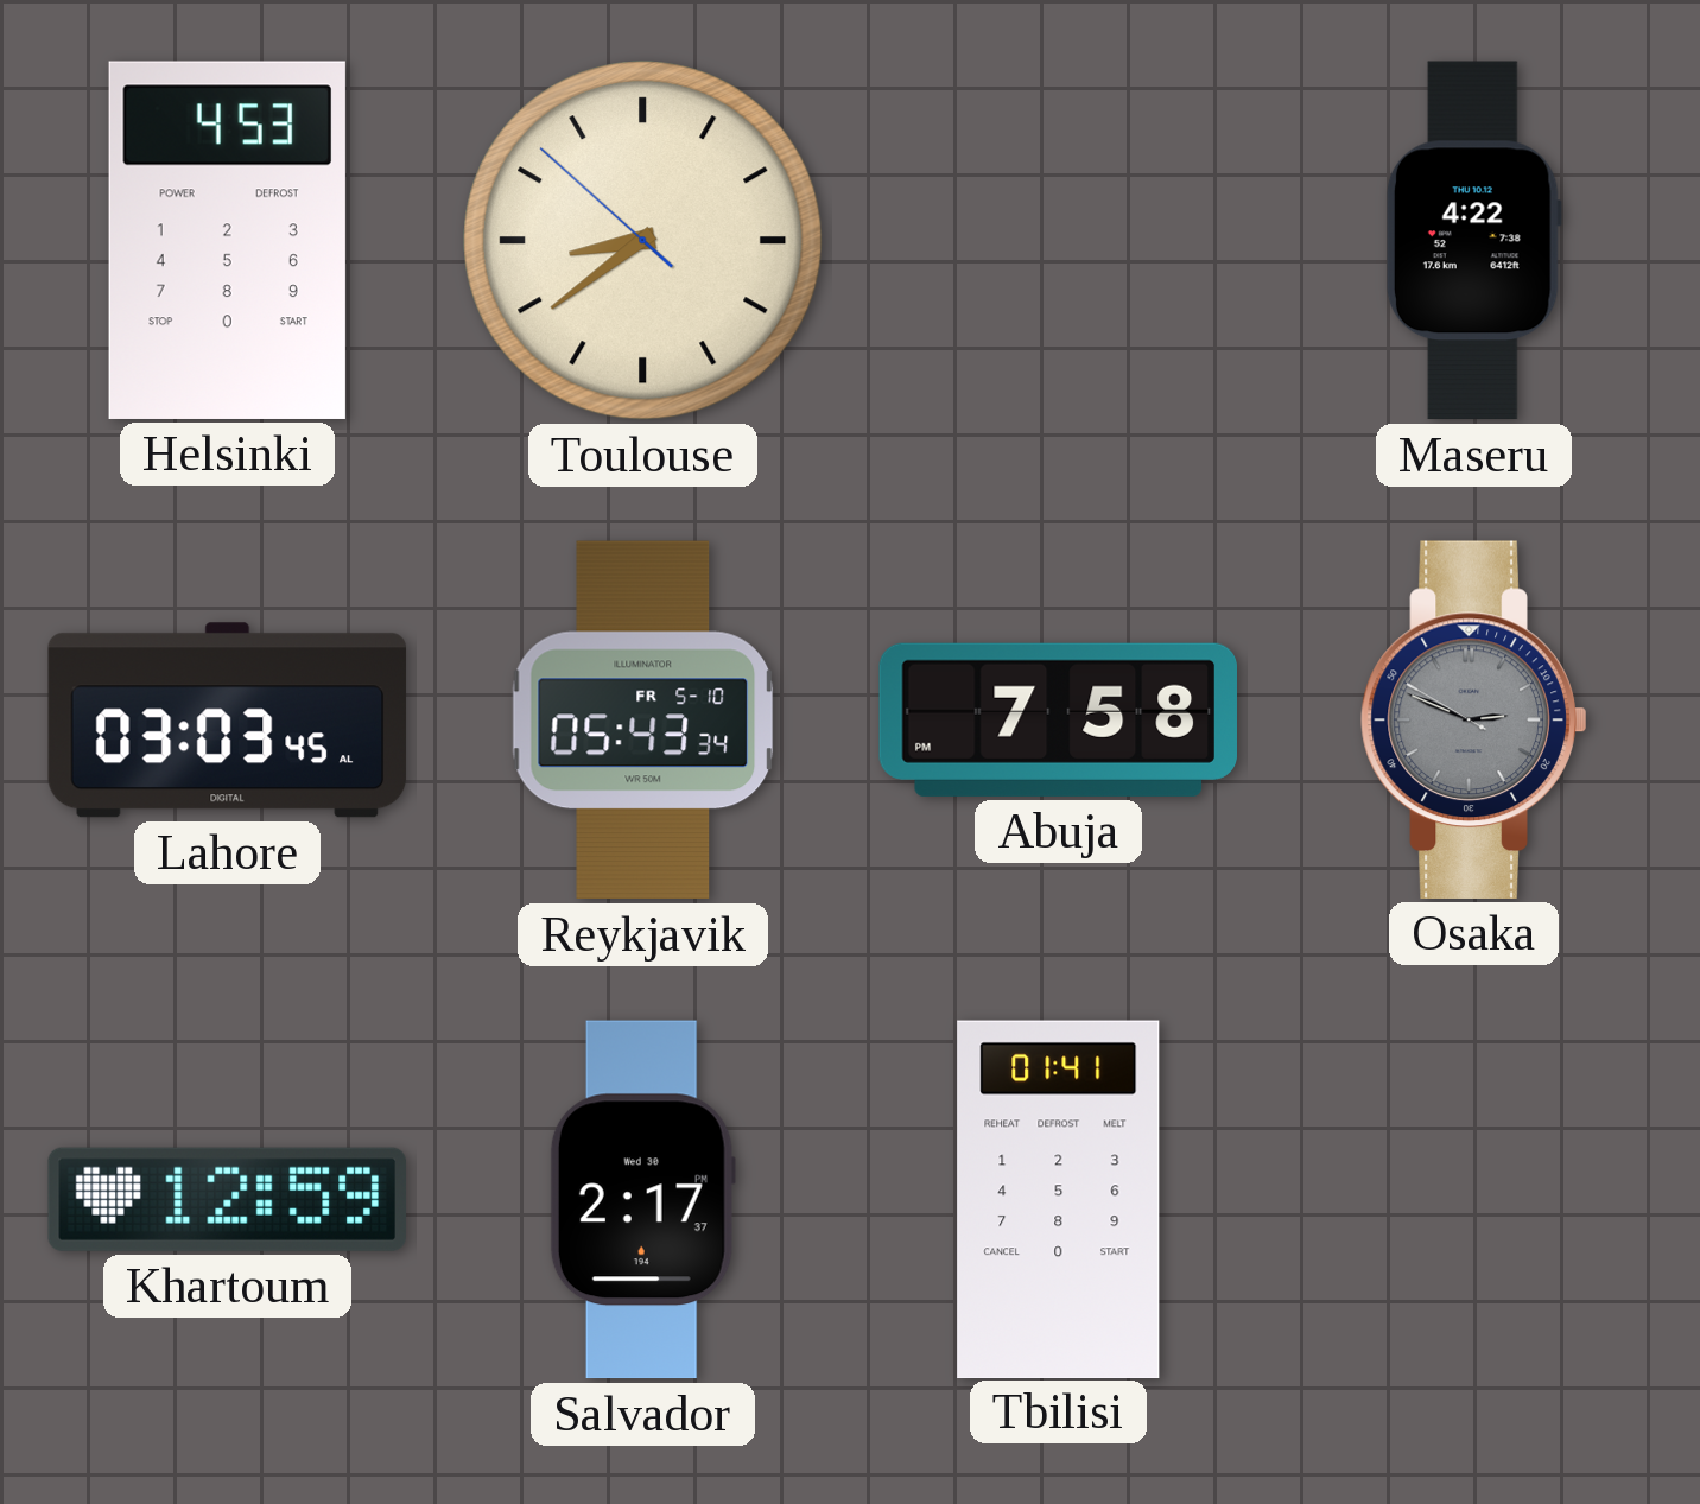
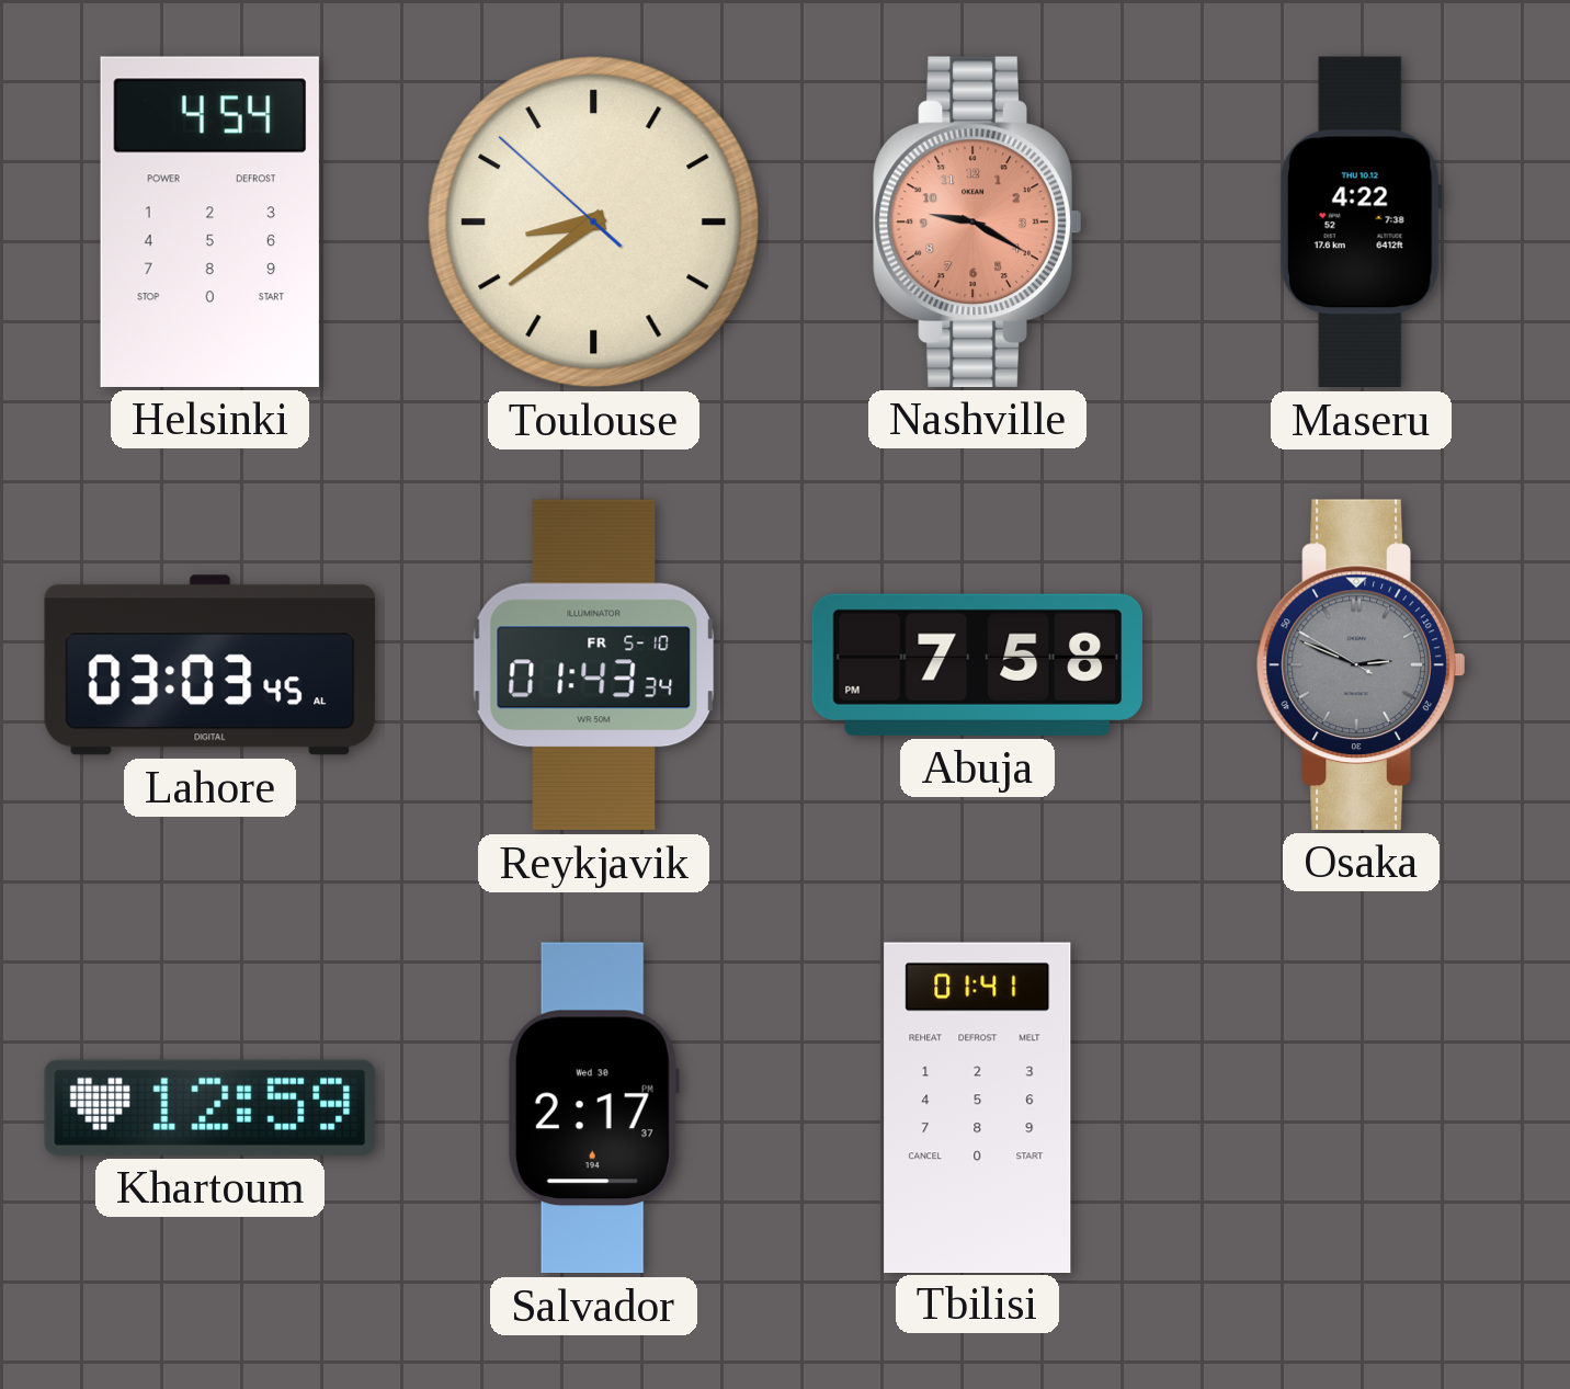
Helsinki: 4:53 -> 4:54
Nashville: none -> 9:20
Reykjavik: 05:43 -> 01:43
